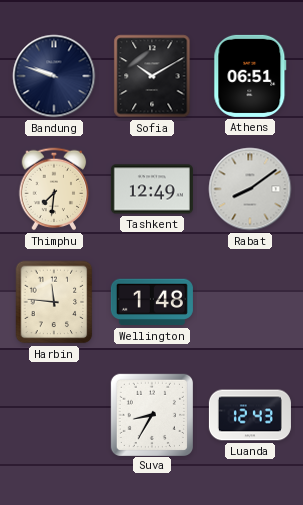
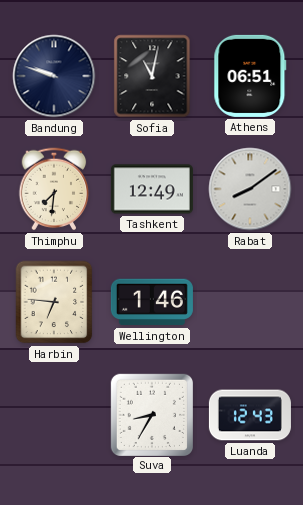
Sofia: 10:10 -> 11:02
Harbin: 11:46 -> 6:46
Wellington: 1:48 -> 1:46
